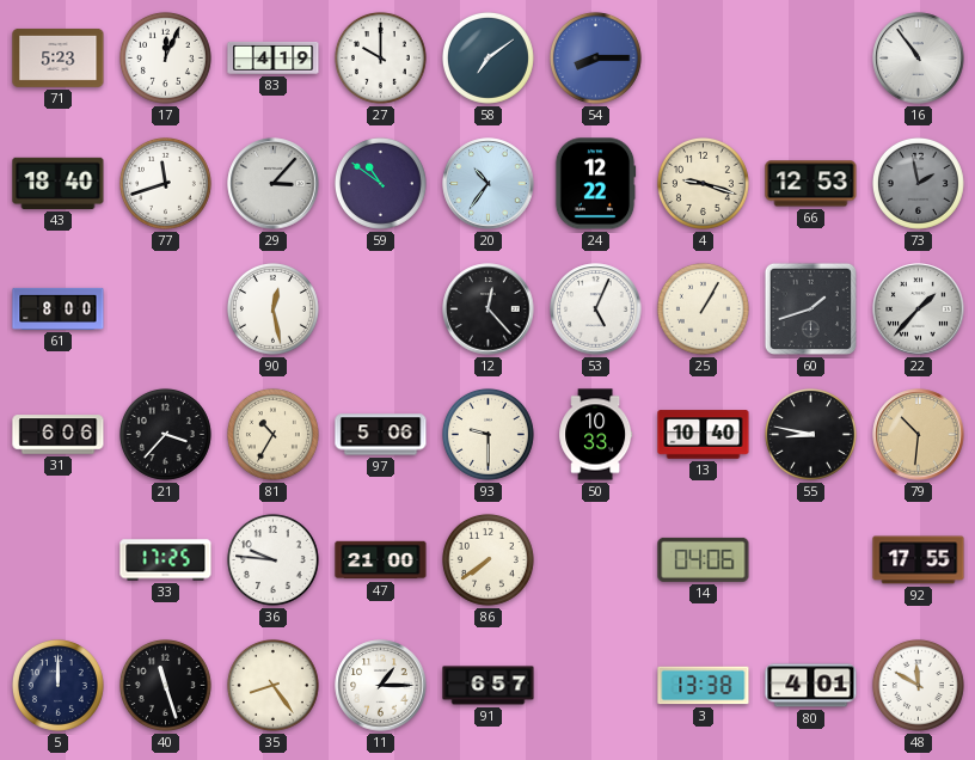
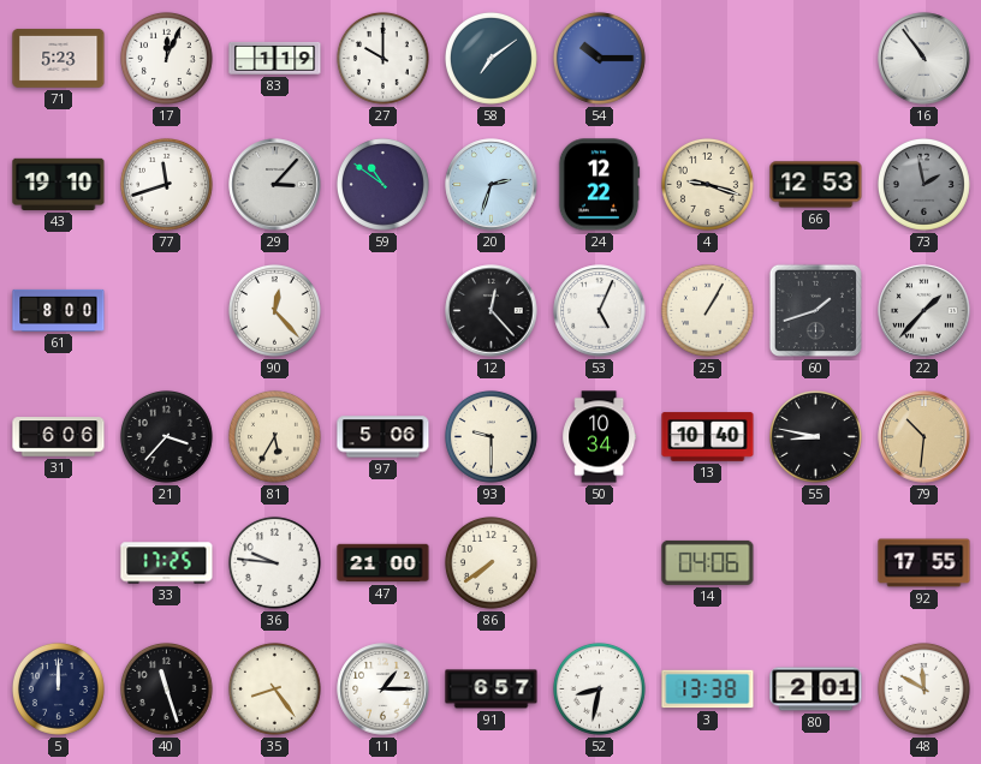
83: 4:19 -> 1:19
54: 8:15 -> 10:15
43: 18:40 -> 19:10
20: 10:36 -> 2:33
90: 12:28 -> 12:23
81: 10:35 -> 5:35
50: 10:33 -> 10:34
52: none -> 8:32
80: 4:01 -> 2:01
